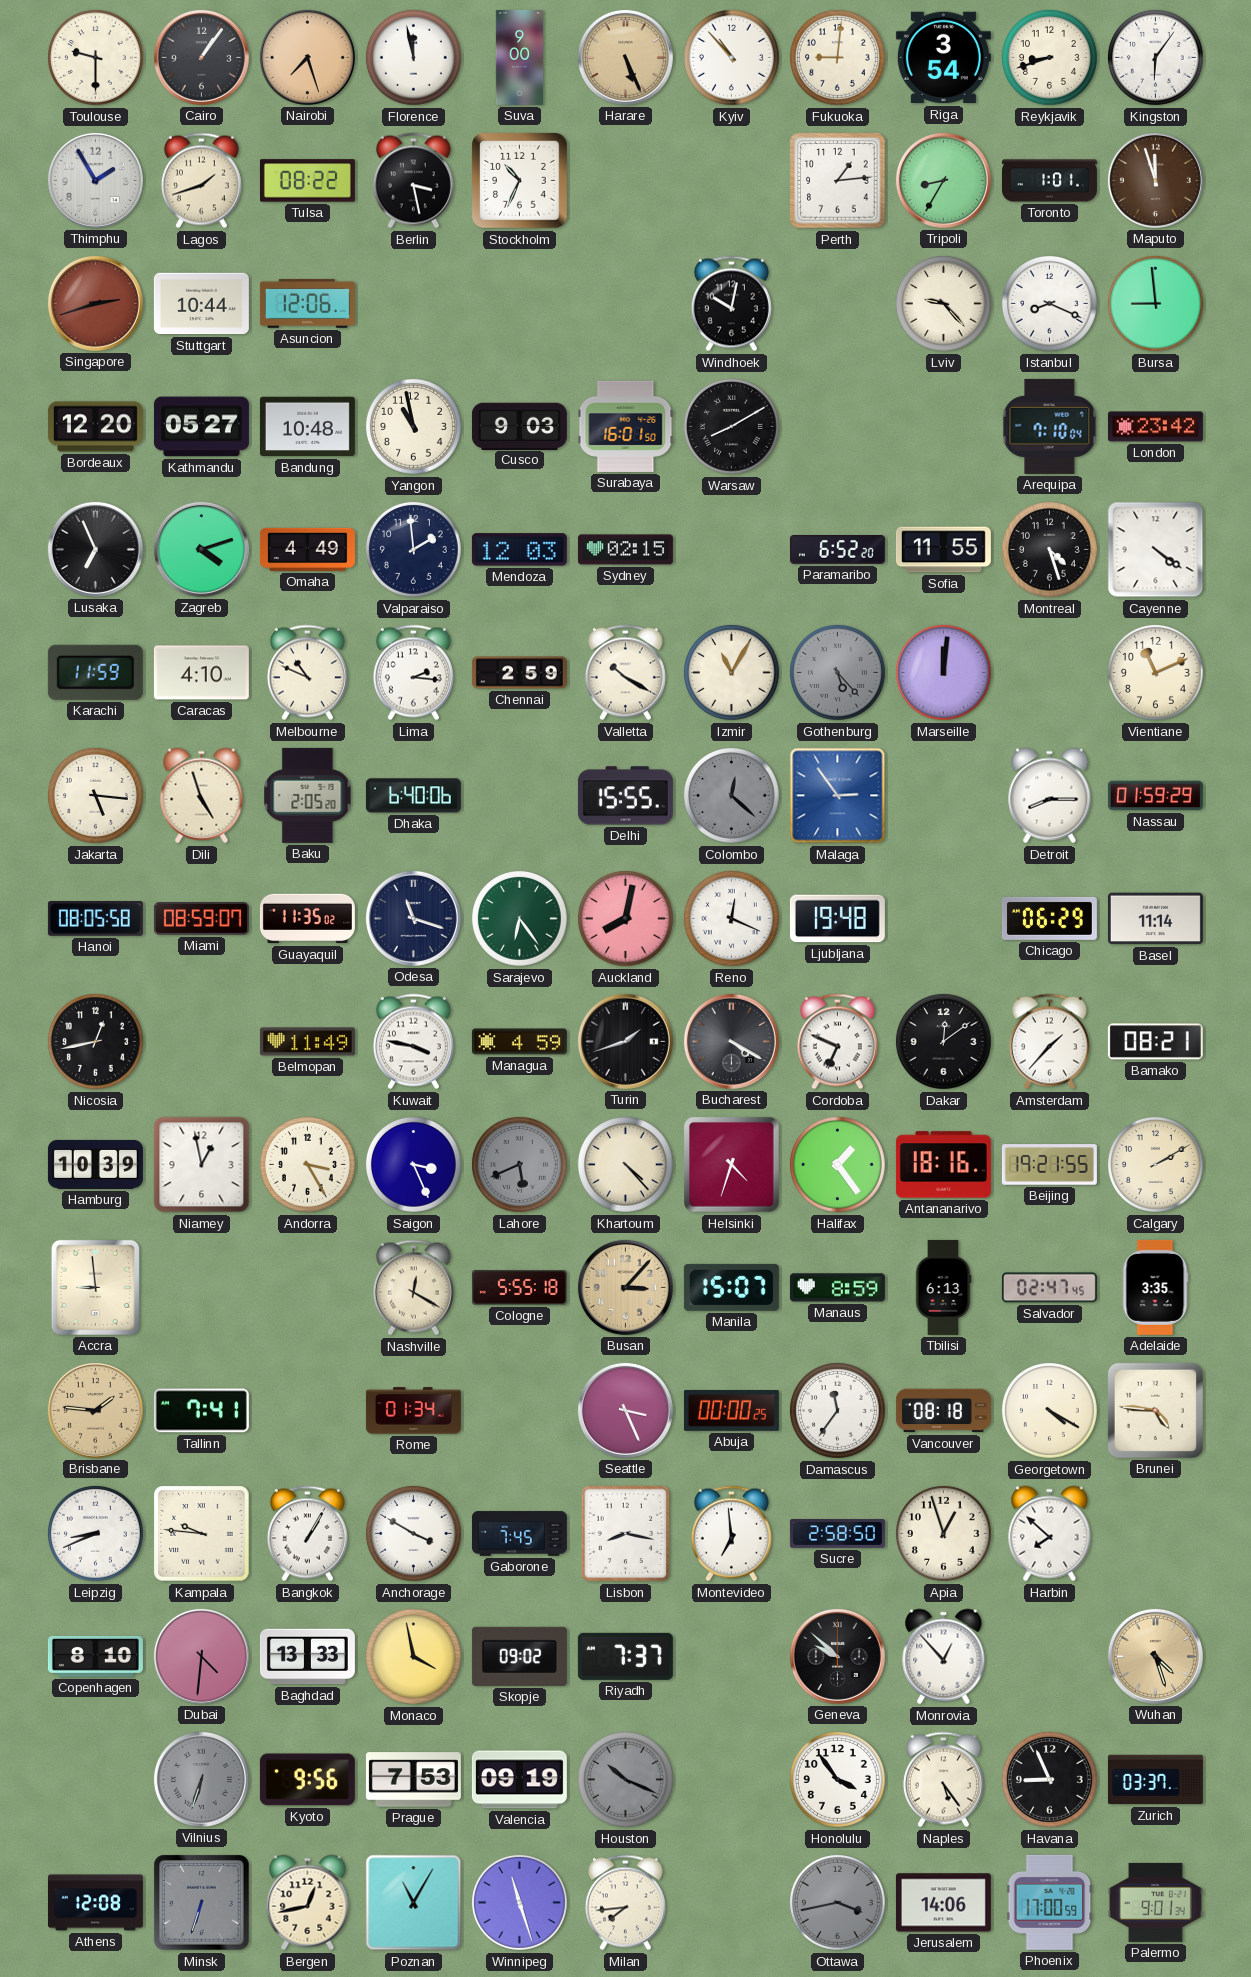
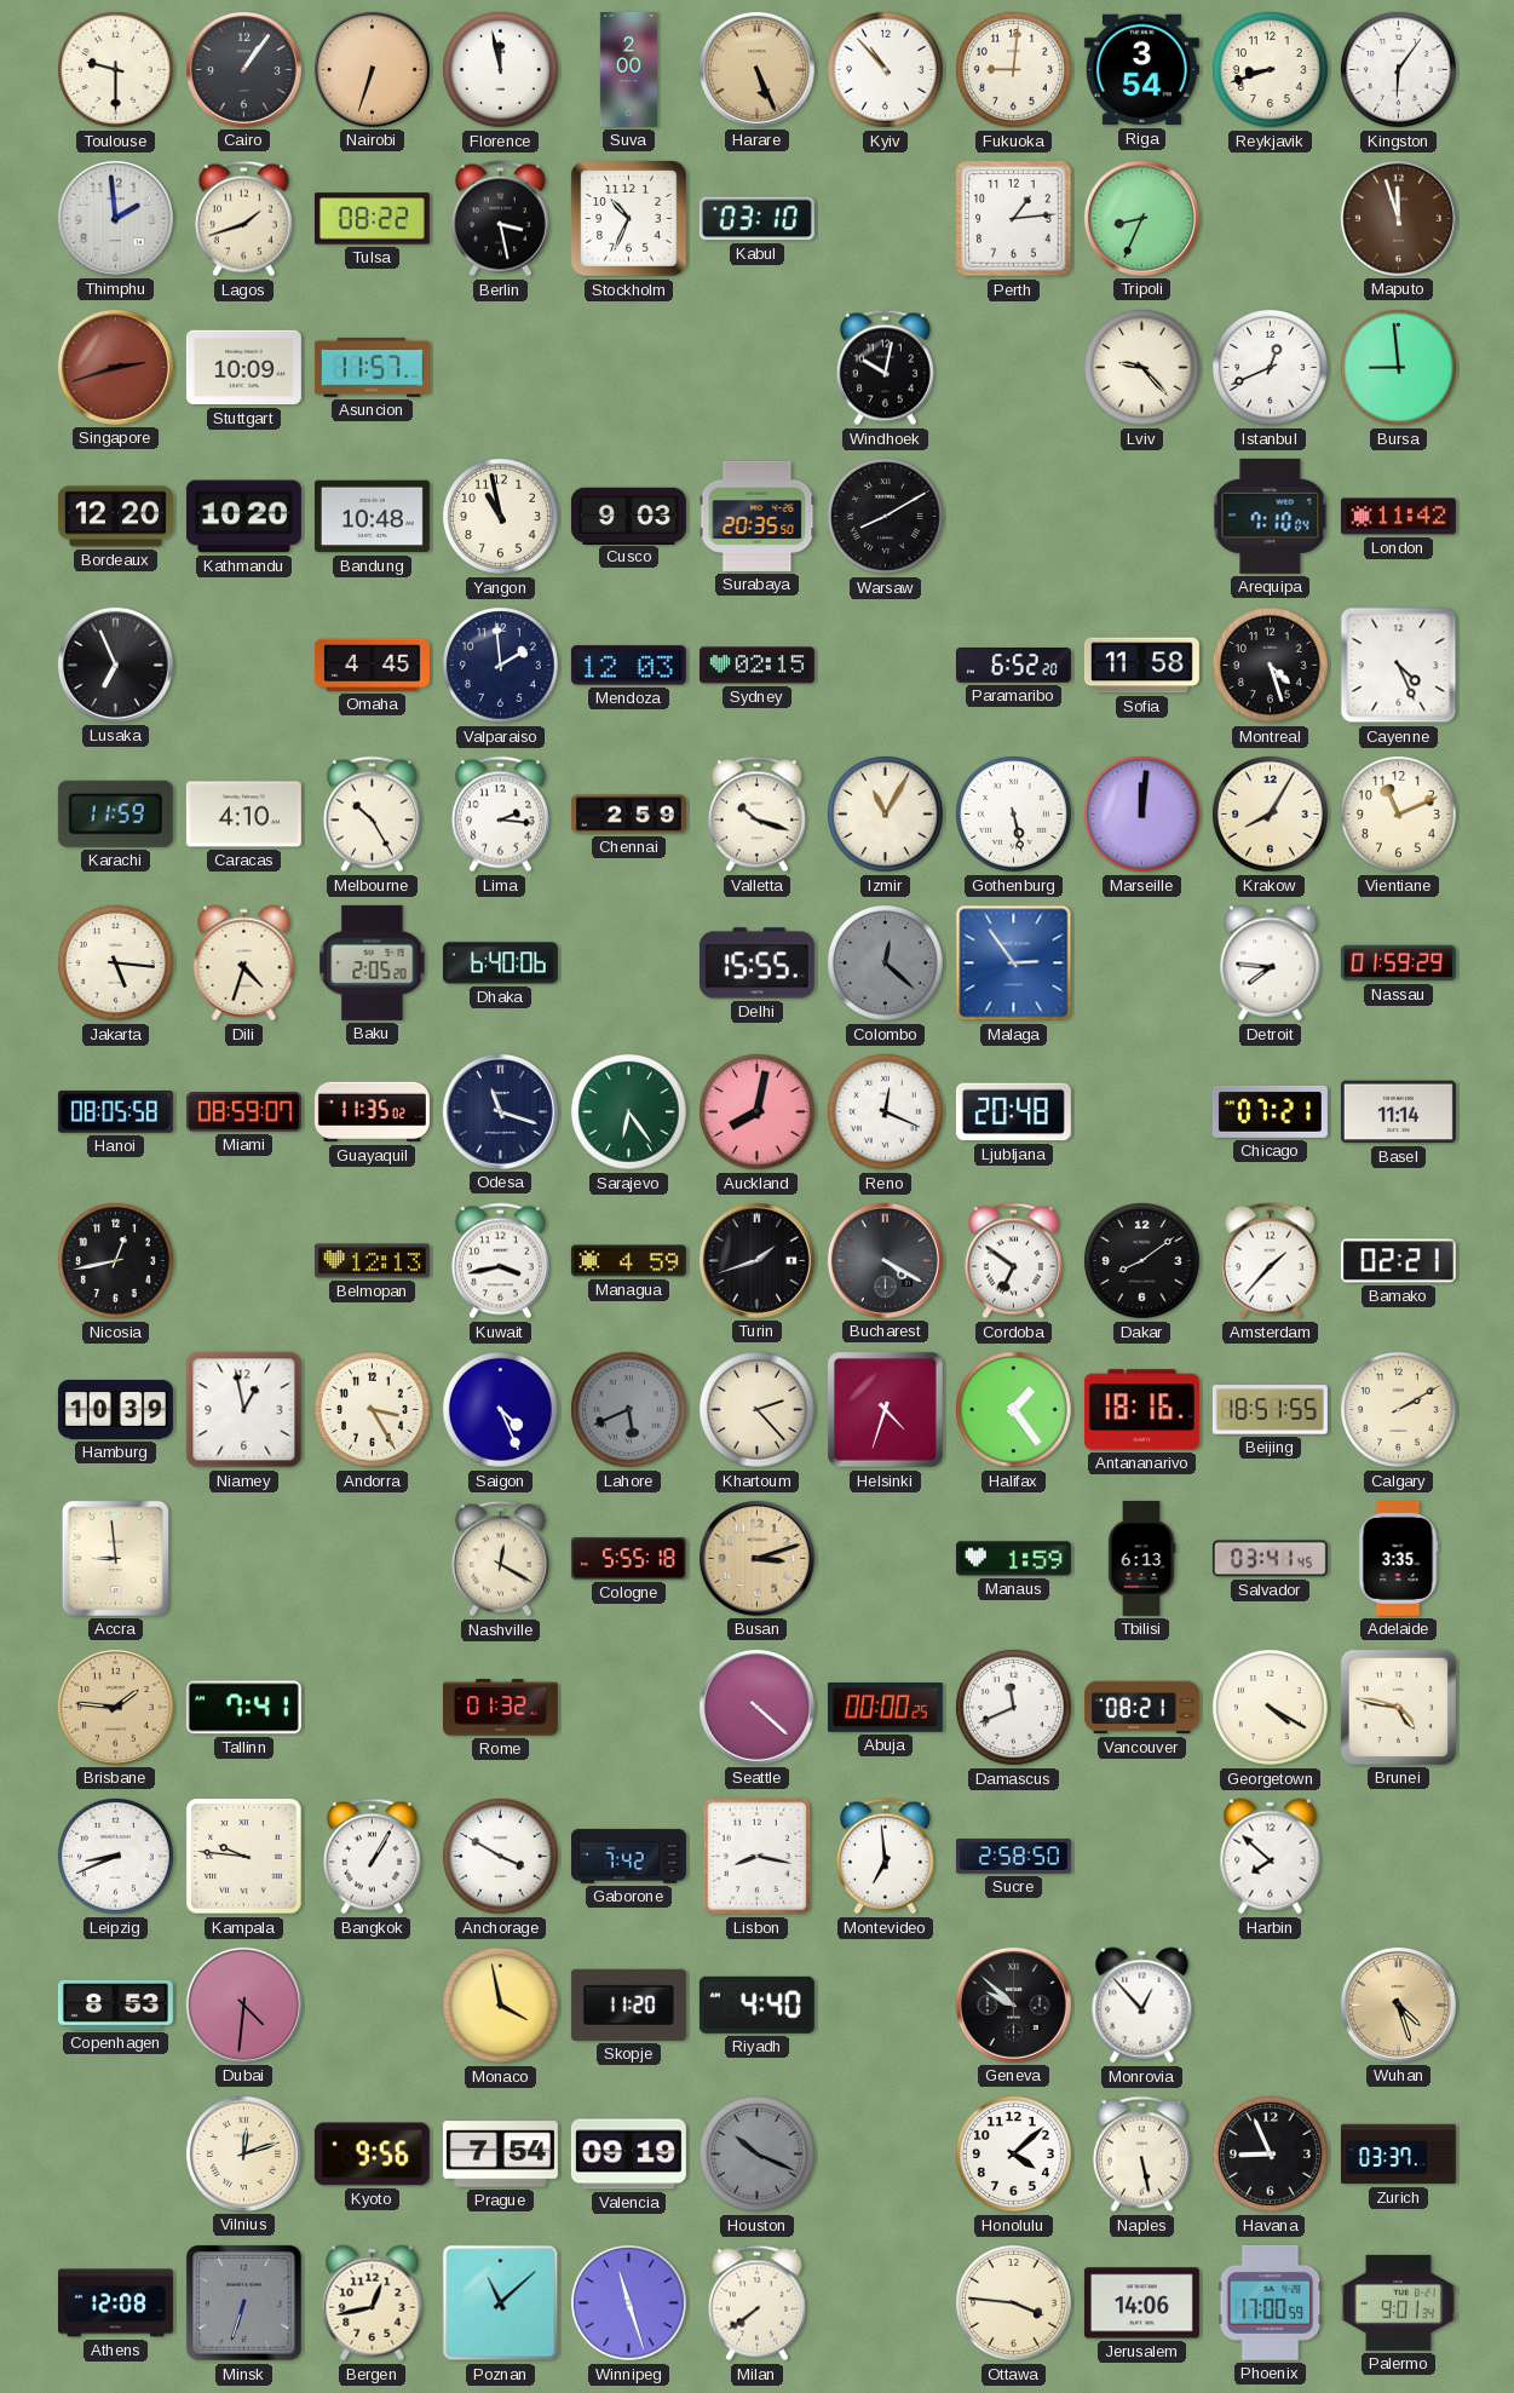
Nairobi: 7:27 -> 6:33
Suva: 9:00 -> 2:00
Thimphu: 1:55 -> 1:59
Kabul: none -> 03:10
Tripoli: 8:35 -> 8:34
Toronto: 1:01 -> none
Stuttgart: 10:44 -> 10:09
Asuncion: 12:06 -> 11:57
Istanbul: 8:19 -> 12:41
Kathmandu: 05:27 -> 10:20
Surabaya: 16:01 -> 20:35
London: 23:42 -> 11:42
Zagreb: 4:12 -> none
Omaha: 4:49 -> 4:45
Sofia: 11:55 -> 11:58
Cayenne: 4:21 -> 4:26
Melbourne: 10:49 -> 10:25
Valletta: 10:20 -> 10:18
Gothenburg: 5:23 -> 5:28
Gothenburg dial: grey -> white
Krakow: none -> 8:05
Dili: 4:57 -> 4:33
Detroit: 8:15 -> 7:46
Ljubljana: 19:48 -> 20:48
Chicago: 06:29 -> 07:21
Belmopan: 11:49 -> 12:13
Kuwait: 3:47 -> 3:43
Cordoba: 6:49 -> 6:51
Dakar: 12:09 -> 8:09
Bamako: 08:21 -> 02:21
Saigon: 3:26 -> 4:26
Khartoum: 4:23 -> 2:23
Beijing: 19:21 -> 18:51
Busan: 3:07 -> 3:12
Manila: 15:07 -> none
Manaus: 8:59 -> 1:59
Salvador: 02:47 -> 03:41
Rome: 01:34 -> 01:32
Seattle: 3:26 -> 4:22
Damascus: 11:36 -> 11:41
Vancouver: 08:18 -> 08:21
Brunei: 4:46 -> 4:47
Gaborone: 7:45 -> 7:42
Apia: 12:57 -> none
Copenhagen: 8:10 -> 8:53
Baghdad: 13:33 -> none
Skopje: 09:02 -> 11:20
Riyadh: 7:37 -> 4:40
Vilnius: 6:33 -> 12:12
Vilnius dial: grey -> cream
Prague: 7:53 -> 7:54
Honolulu: 3:54 -> 4:08
Naples: 5:24 -> 5:28
Poznan: 11:05 -> 11:08
Milan: 7:44 -> 7:39
Ottawa: 3:43 -> 3:46
Ottawa dial: grey -> cream
